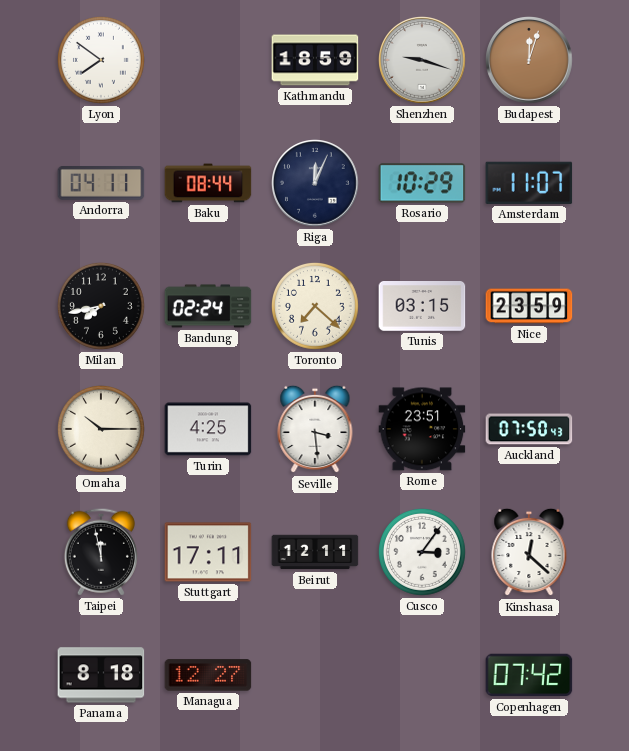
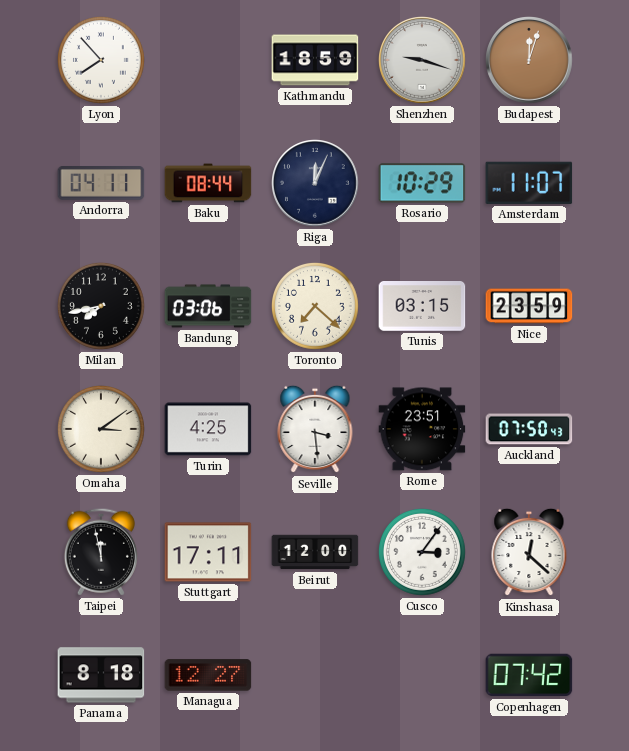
Lyon: 7:51 -> 7:53
Bandung: 02:24 -> 03:06
Omaha: 10:15 -> 3:09
Beirut: 12:11 -> 12:00
